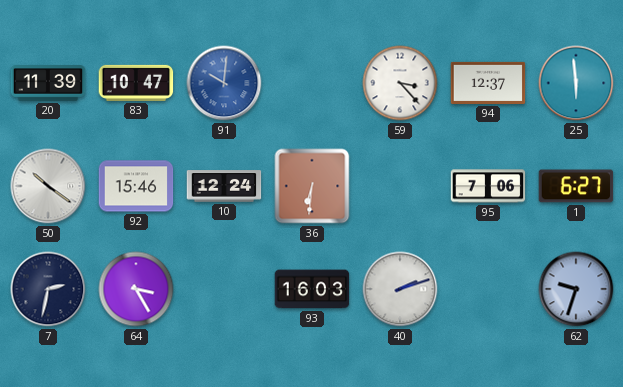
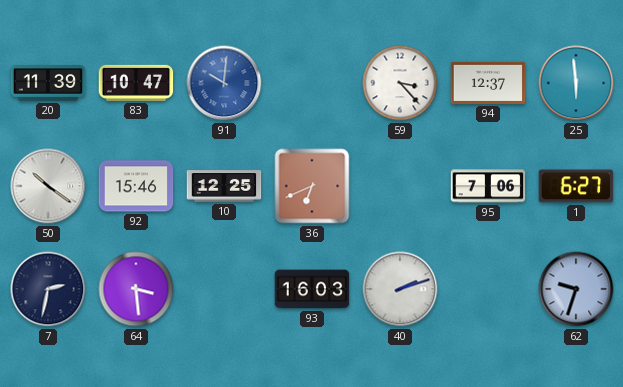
10: 12:24 -> 12:25
36: 6:31 -> 6:41
64: 3:25 -> 3:29
